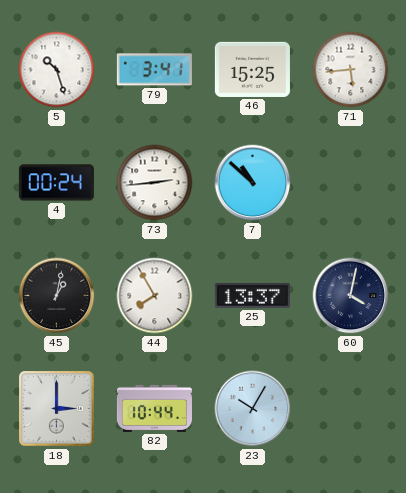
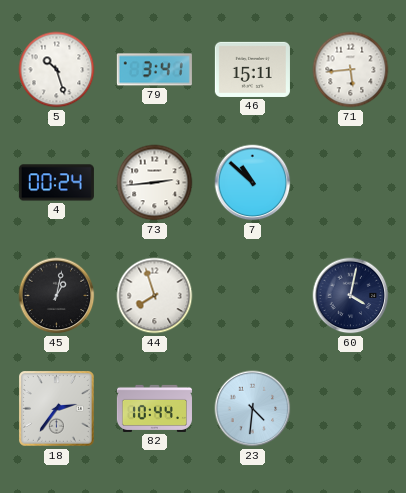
46: 15:25 -> 15:11
44: 7:55 -> 7:57
25: 13:37 -> none
18: 3:00 -> 2:36
23: 10:05 -> 4:31
